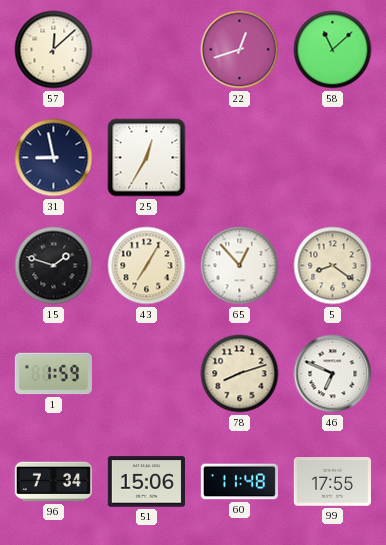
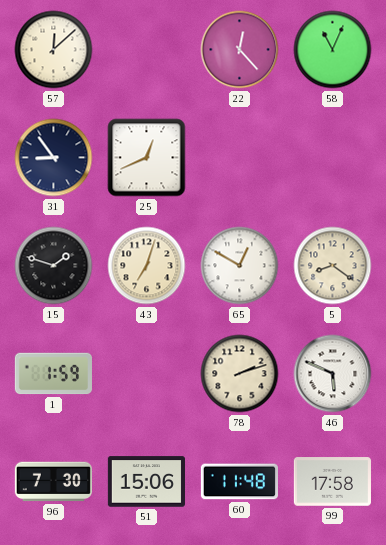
22: 12:42 -> 12:23
58: 11:08 -> 11:04
31: 8:58 -> 8:54
25: 12:35 -> 12:41
43: 7:05 -> 7:03
65: 12:53 -> 12:50
78: 8:12 -> 2:12
46: 6:49 -> 5:49
96: 7:34 -> 7:30
99: 17:55 -> 17:58
